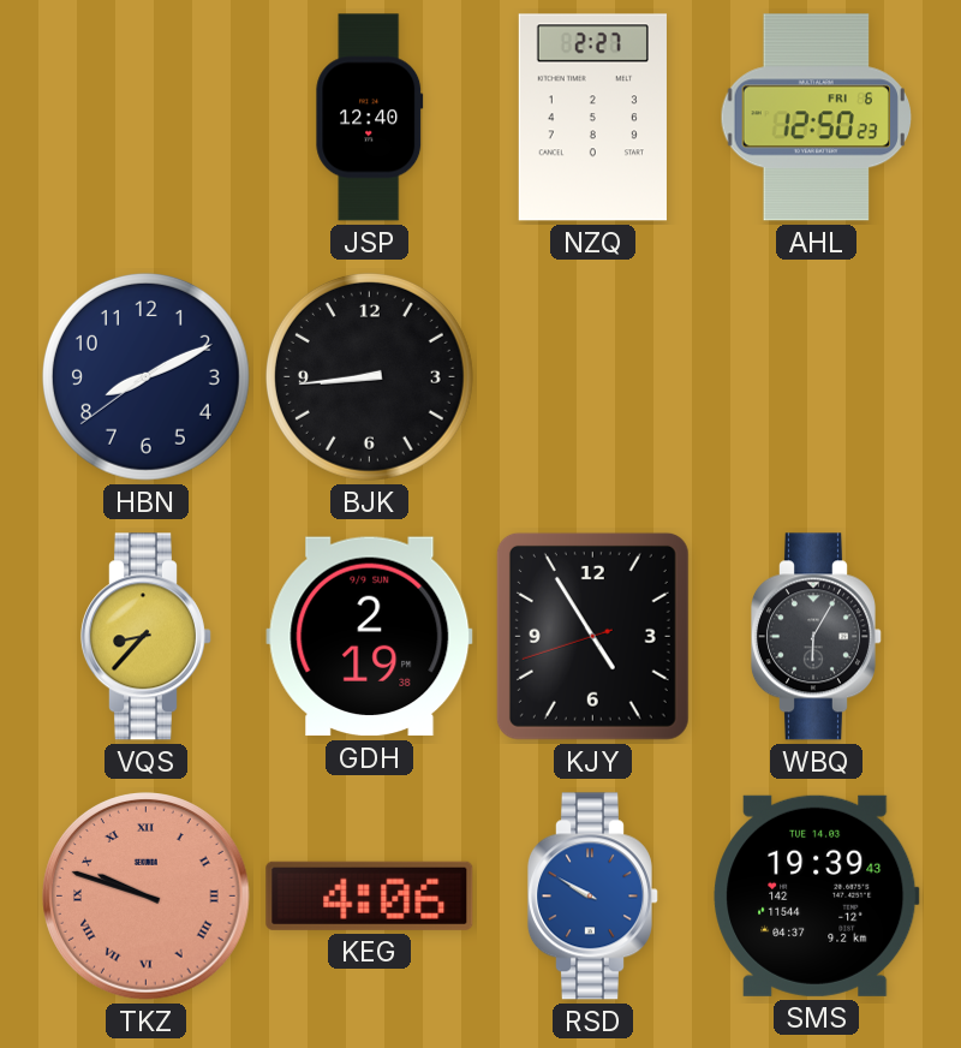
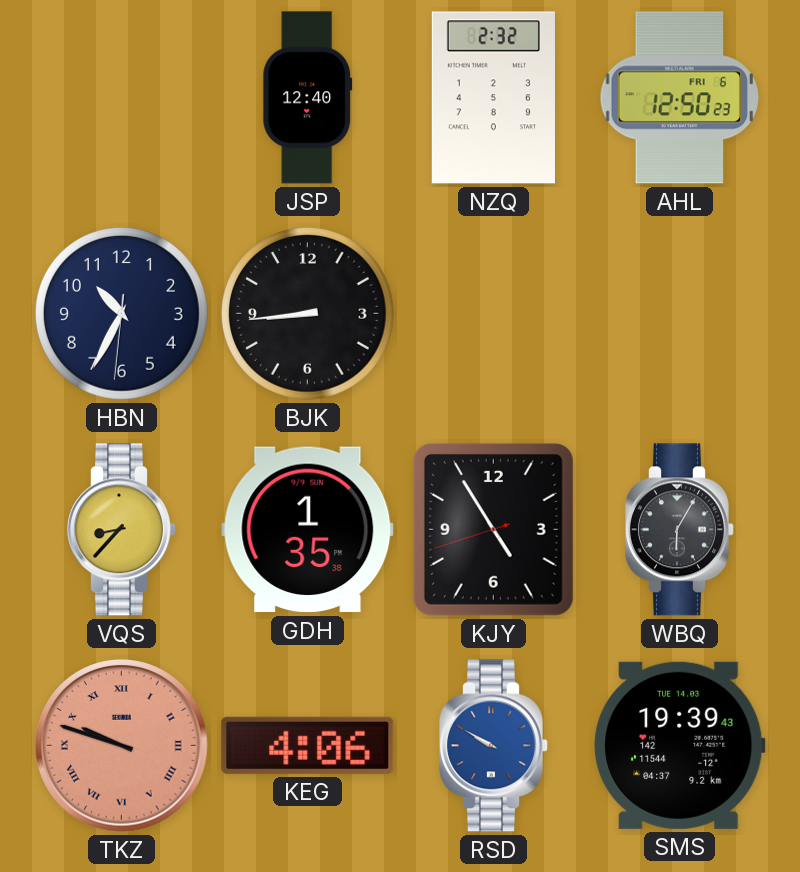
NZQ: 2:27 -> 2:32
HBN: 8:10 -> 10:34
GDH: 2:19 -> 1:35
